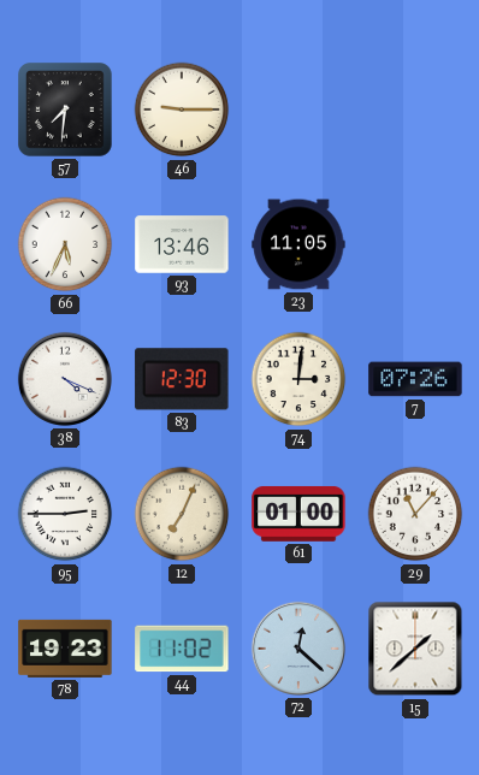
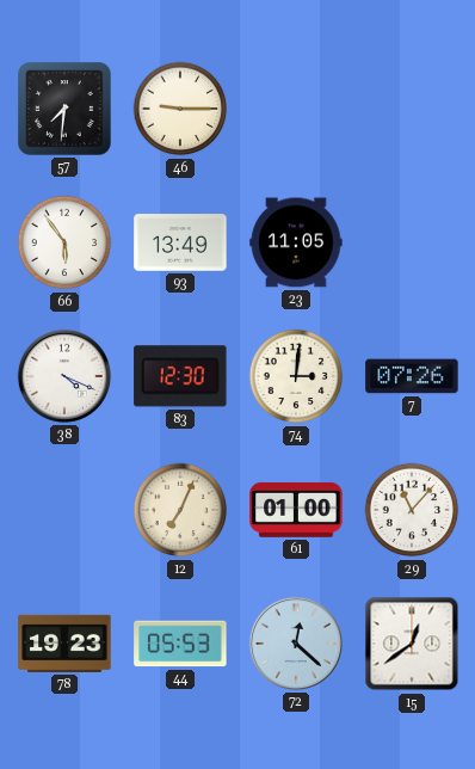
66: 5:34 -> 5:54
93: 13:46 -> 13:49
95: 2:45 -> none
44: 11:02 -> 05:53
15: 1:38 -> 12:39
